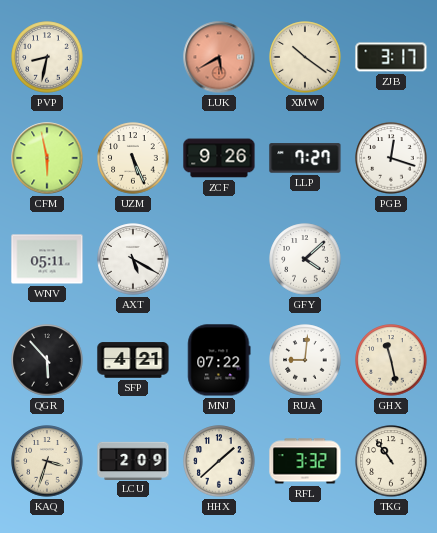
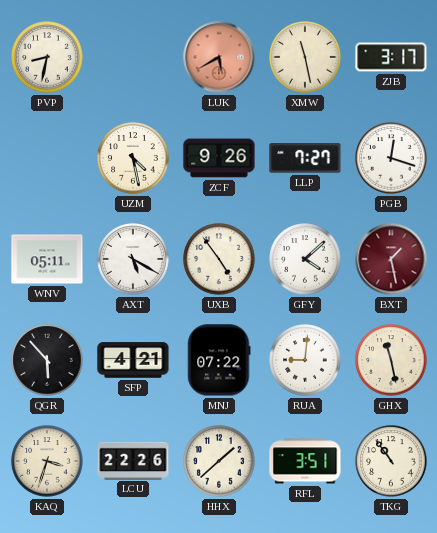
XMW: 10:21 -> 11:28
CFM: 5:58 -> none
UZM: 5:26 -> 4:28
UXB: none -> 4:54
BXT: none -> 1:28
LCU: 2:09 -> 22:26
RFL: 3:32 -> 3:51
